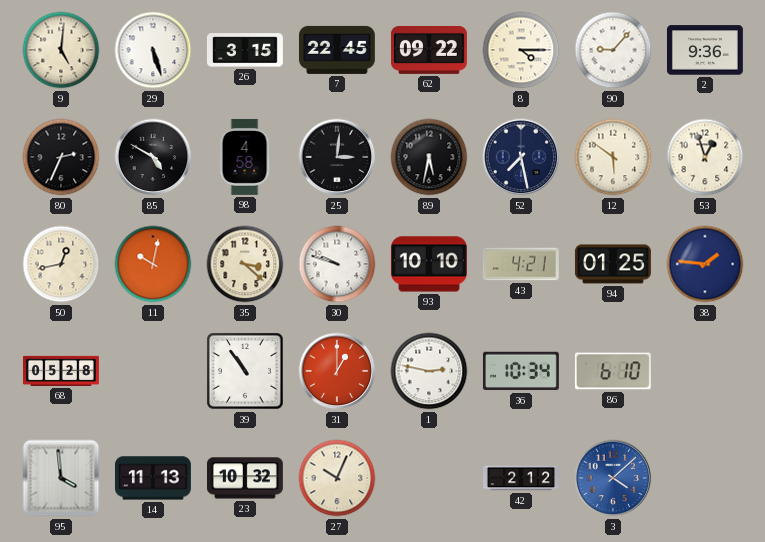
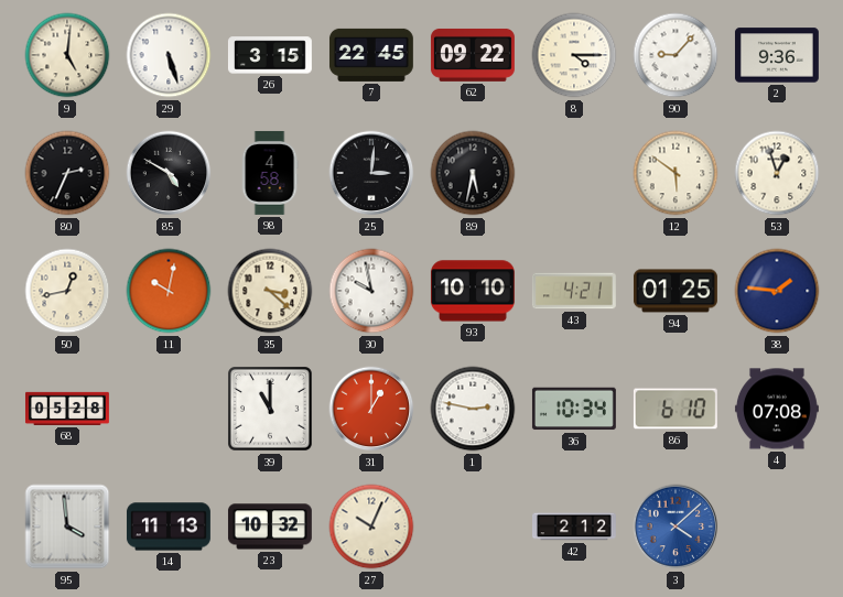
52: 7:28 -> none
30: 9:48 -> 9:58
39: 10:54 -> 11:00
4: none -> 07:08
